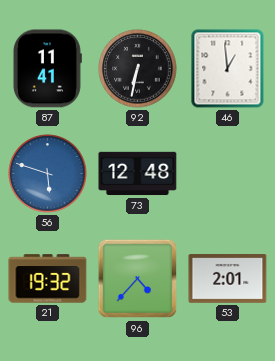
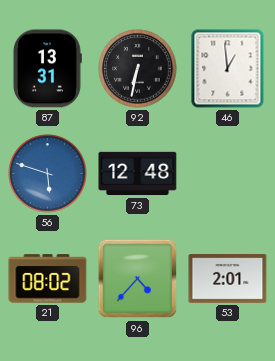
87: 11:41 -> 13:31
21: 19:32 -> 08:02
